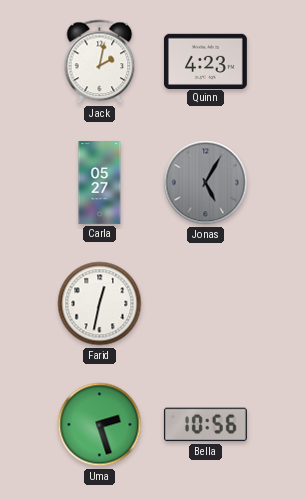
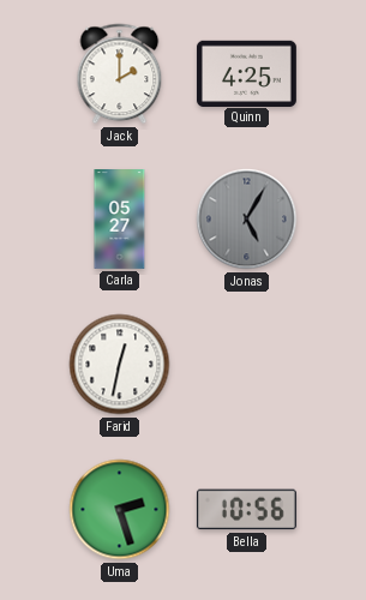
Jack: 2:02 -> 2:00
Quinn: 4:23 -> 4:25
